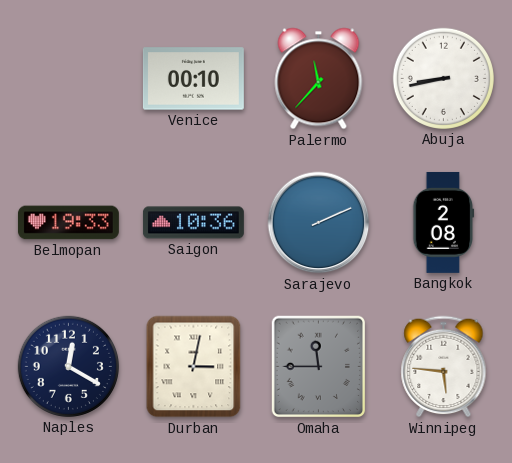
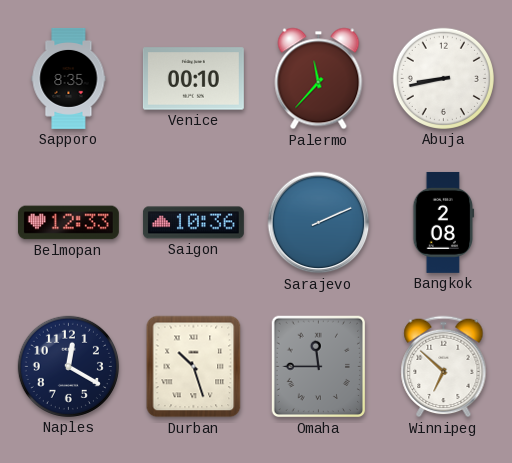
Sapporo: none -> 8:35
Belmopan: 19:33 -> 12:33
Durban: 3:02 -> 10:27
Winnipeg: 5:46 -> 6:52
